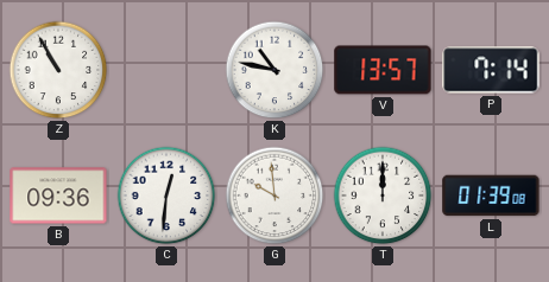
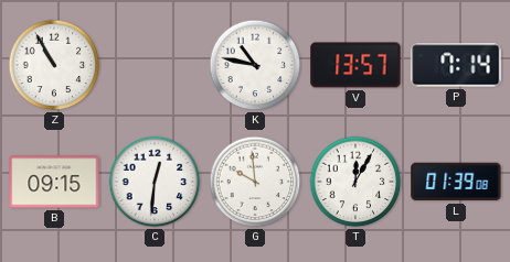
B: 09:36 -> 09:15
T: 12:00 -> 12:05
